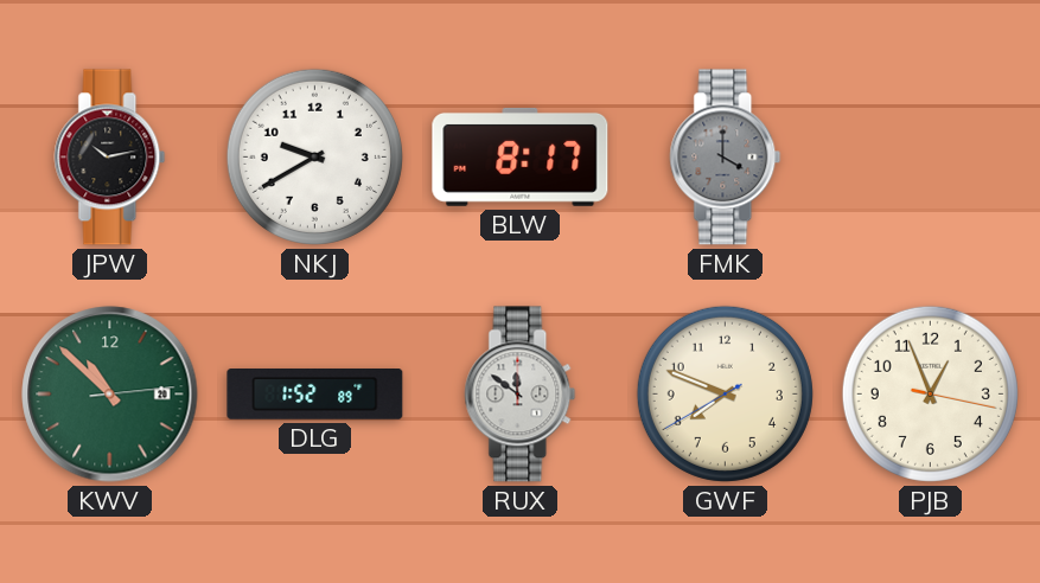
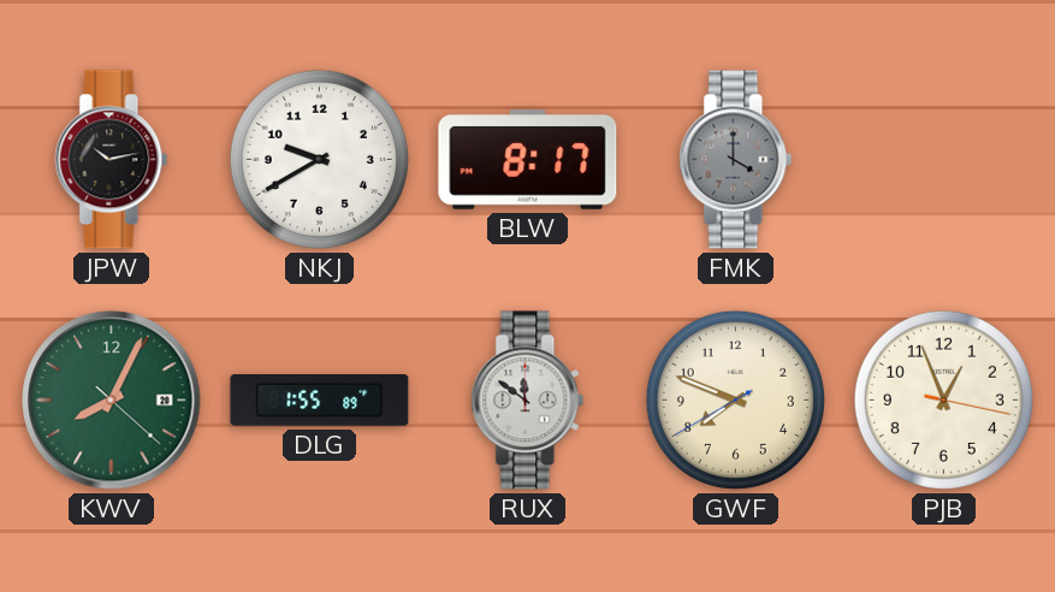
KWV: 10:52 -> 8:04
DLG: 1:52 -> 1:55
